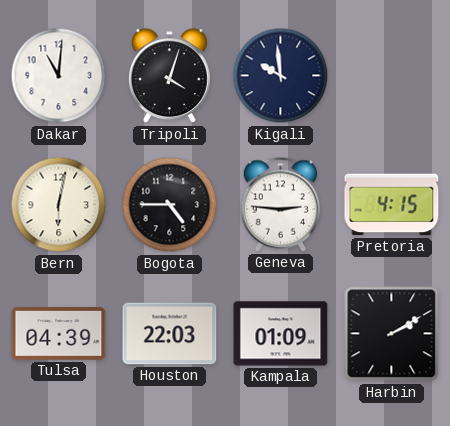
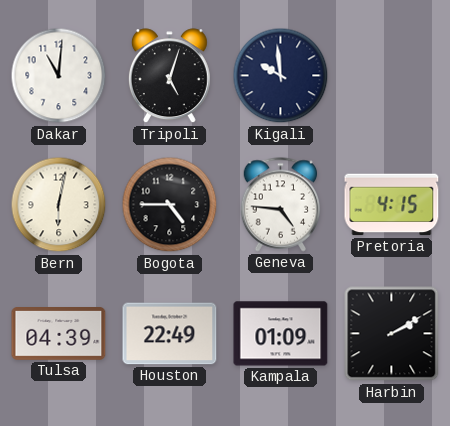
Tripoli: 4:03 -> 5:03
Geneva: 2:46 -> 4:46
Houston: 22:03 -> 22:49
